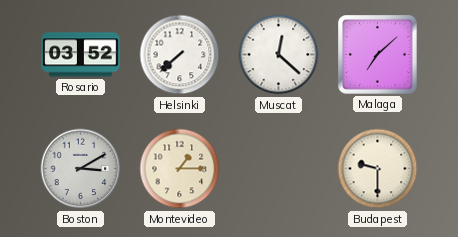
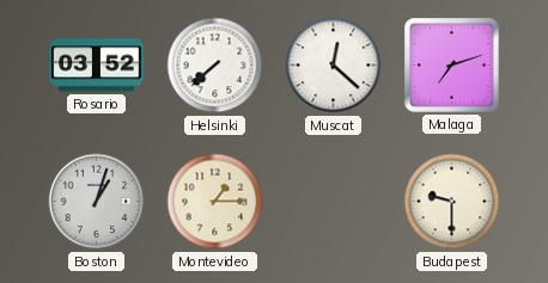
Malaga: 7:08 -> 7:12
Boston: 3:10 -> 1:03
